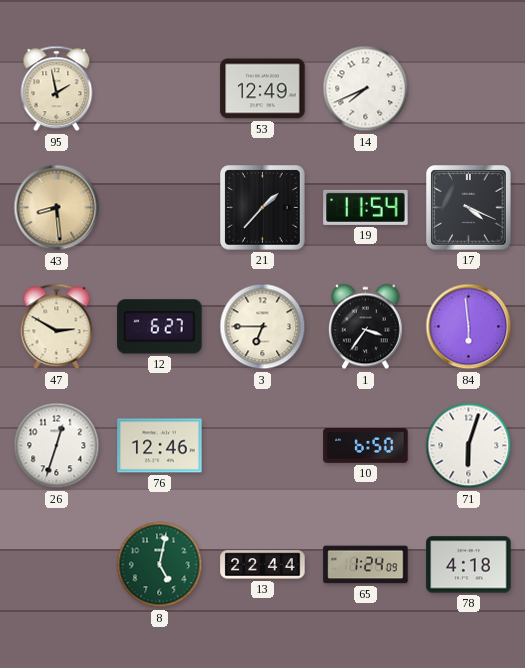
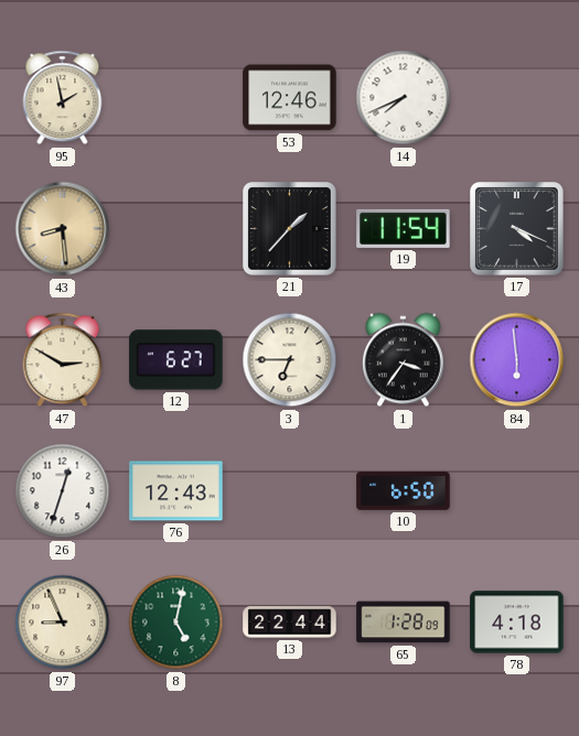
53: 12:49 -> 12:46
76: 12:46 -> 12:43
71: 6:03 -> none
97: none -> 8:56
65: 1:24 -> 1:28
